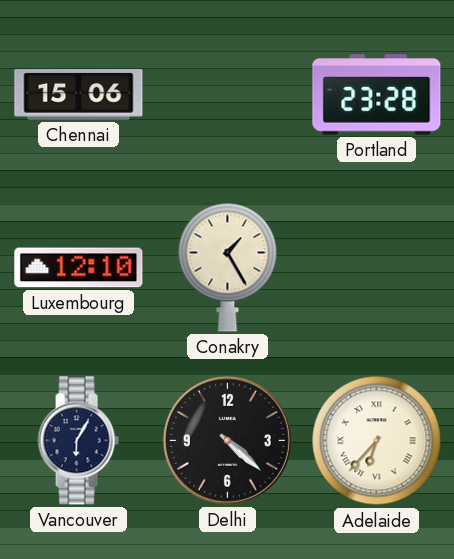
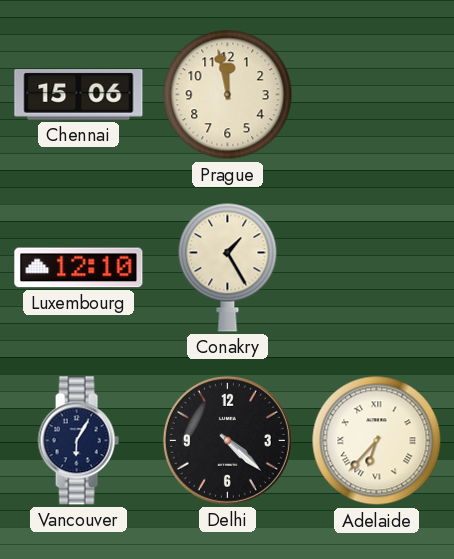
Prague: none -> 11:58
Portland: 23:28 -> none
